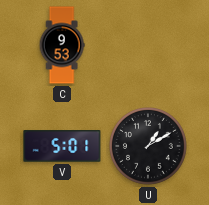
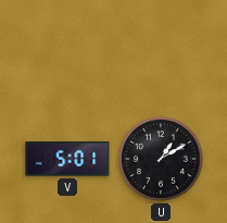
C: 9:53 -> none
